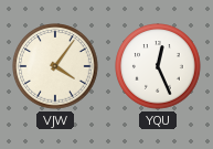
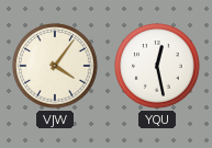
YQU: 12:26 -> 12:28
